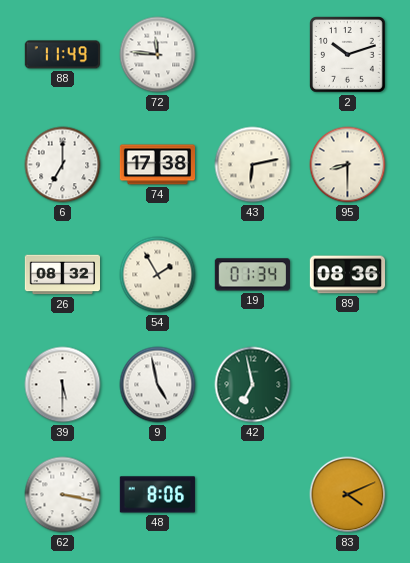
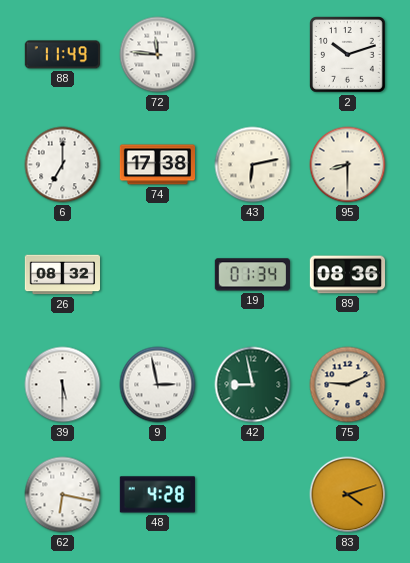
54: 1:55 -> none
9: 4:58 -> 2:58
42: 6:58 -> 8:58
75: none -> 9:11
62: 3:17 -> 6:17
48: 8:06 -> 4:28
83: 4:11 -> 4:12
